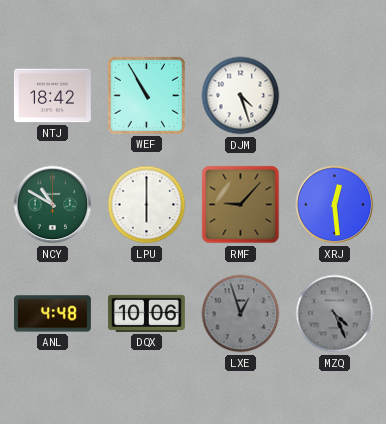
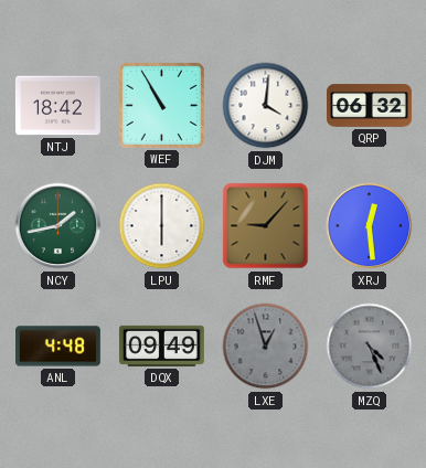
DJM: 4:27 -> 4:01
QRP: none -> 06:32
NCY: 10:50 -> 1:43
DQX: 10:06 -> 09:49
